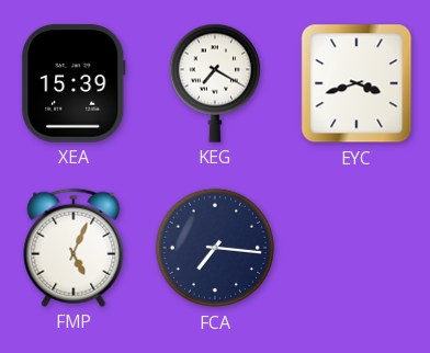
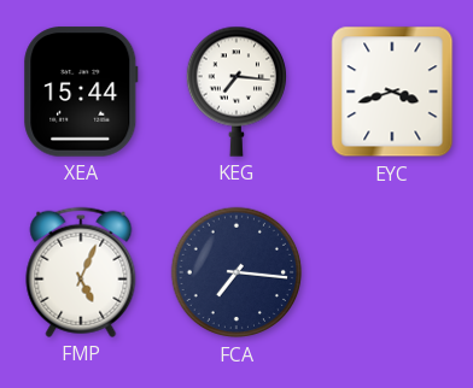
XEA: 15:39 -> 15:44
KEG: 7:20 -> 7:16
